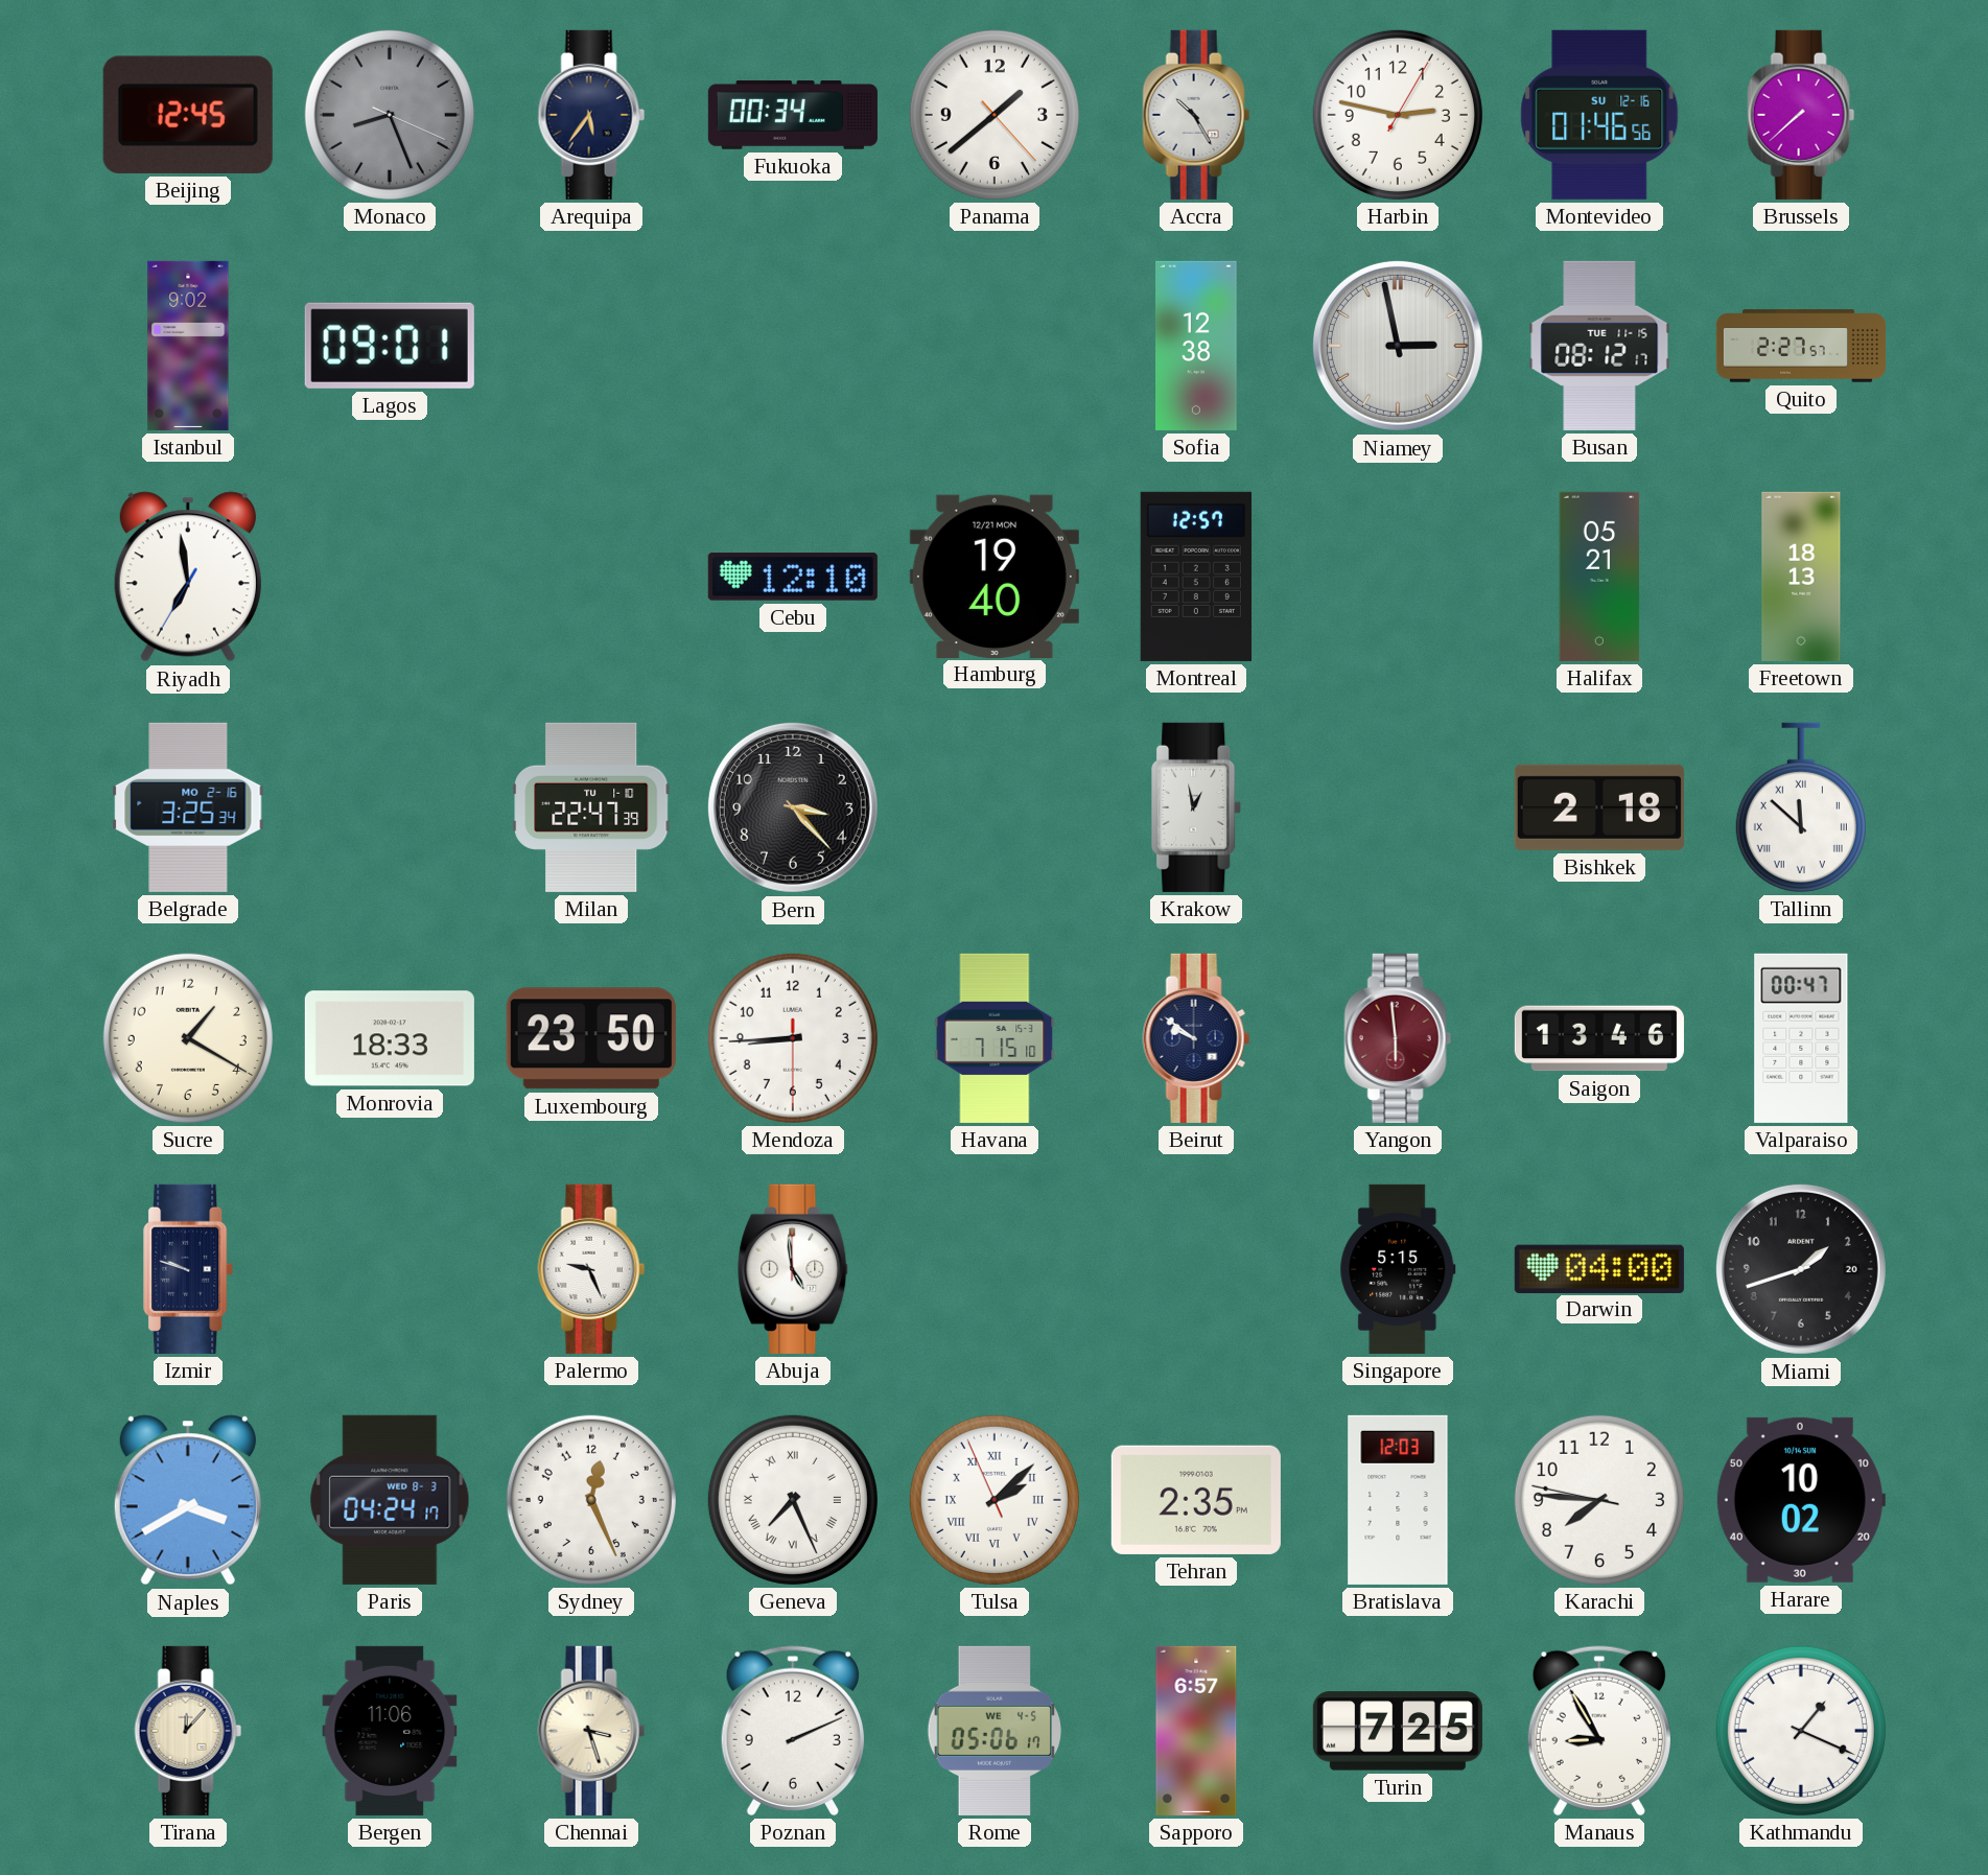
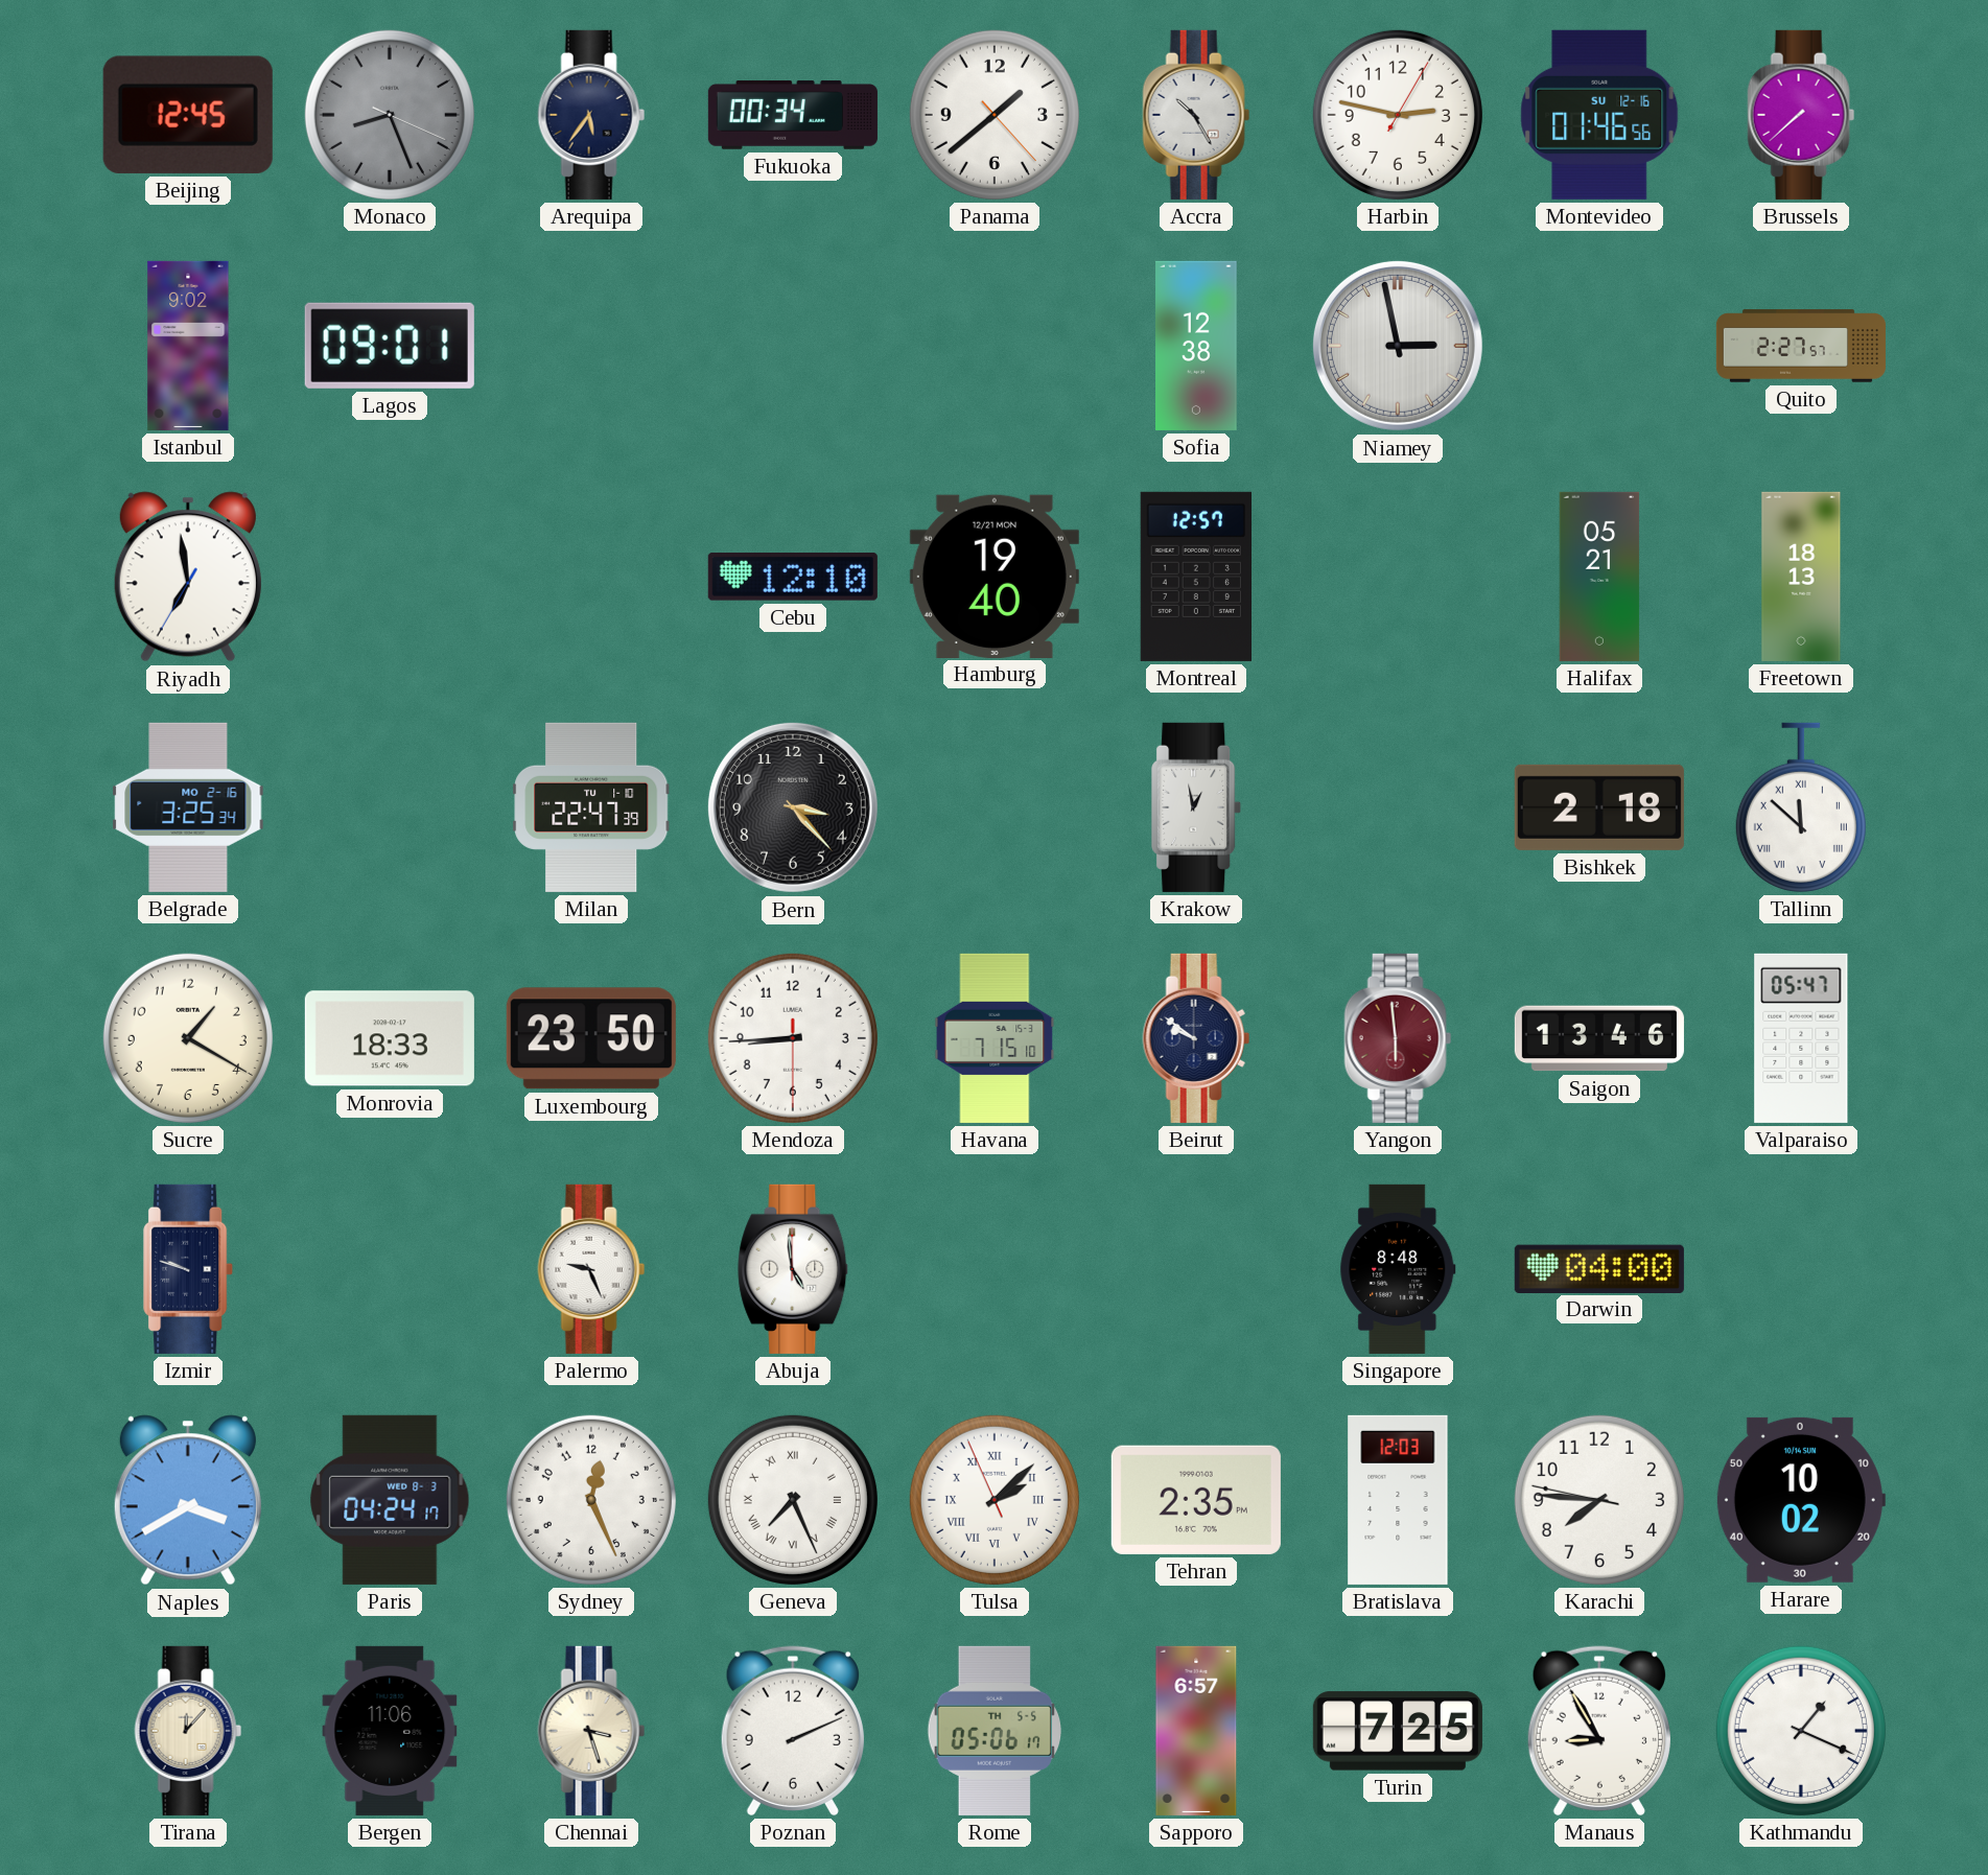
Busan: 08:12 -> none
Valparaiso: 00:47 -> 05:47
Singapore: 5:15 -> 8:48
Miami: 1:42 -> none
Rome date: WE 4-5 -> TH 5-5
